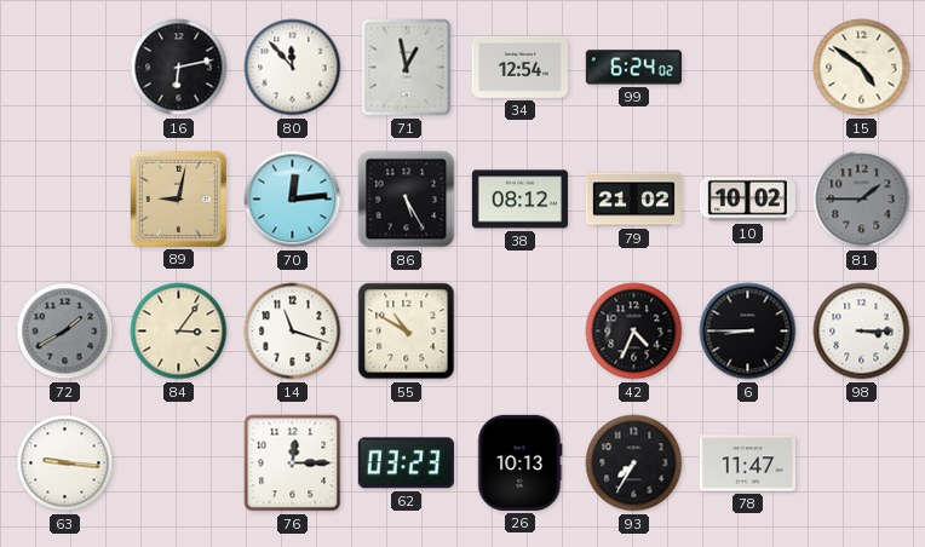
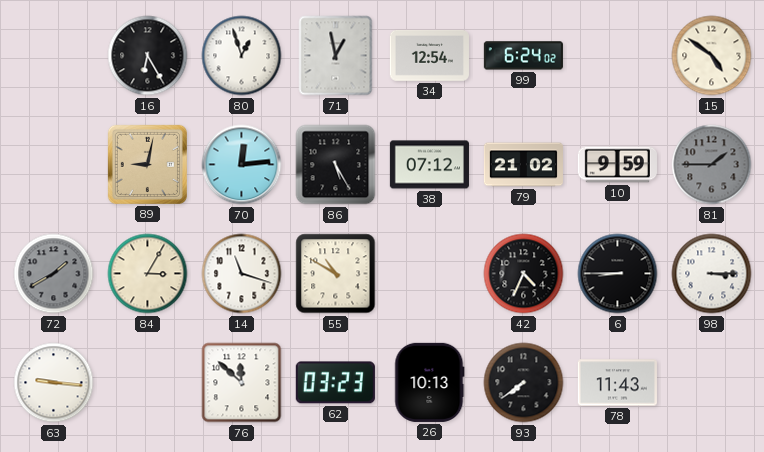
16: 6:13 -> 6:25
80: 11:53 -> 12:57
38: 08:12 -> 07:12
10: 10:02 -> 9:59
84: 3:06 -> 3:05
76: 12:15 -> 11:52
93: 7:35 -> 7:39
78: 11:47 -> 11:43
